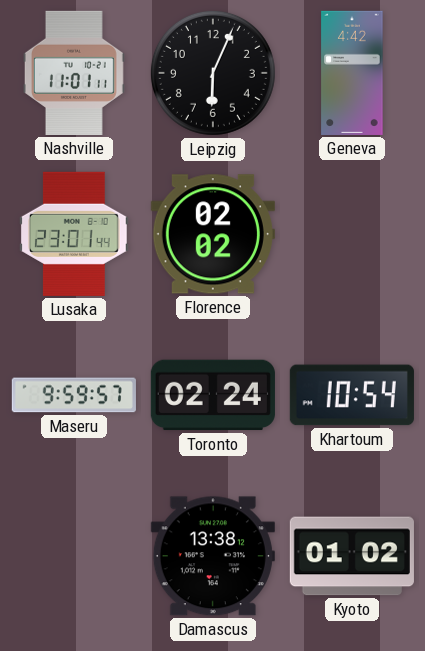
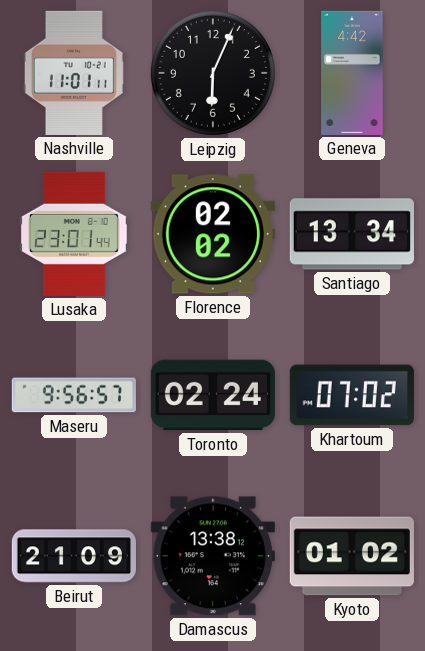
Santiago: none -> 13:34
Maseru: 9:59 -> 9:56
Khartoum: 10:54 -> 07:02
Beirut: none -> 21:09
